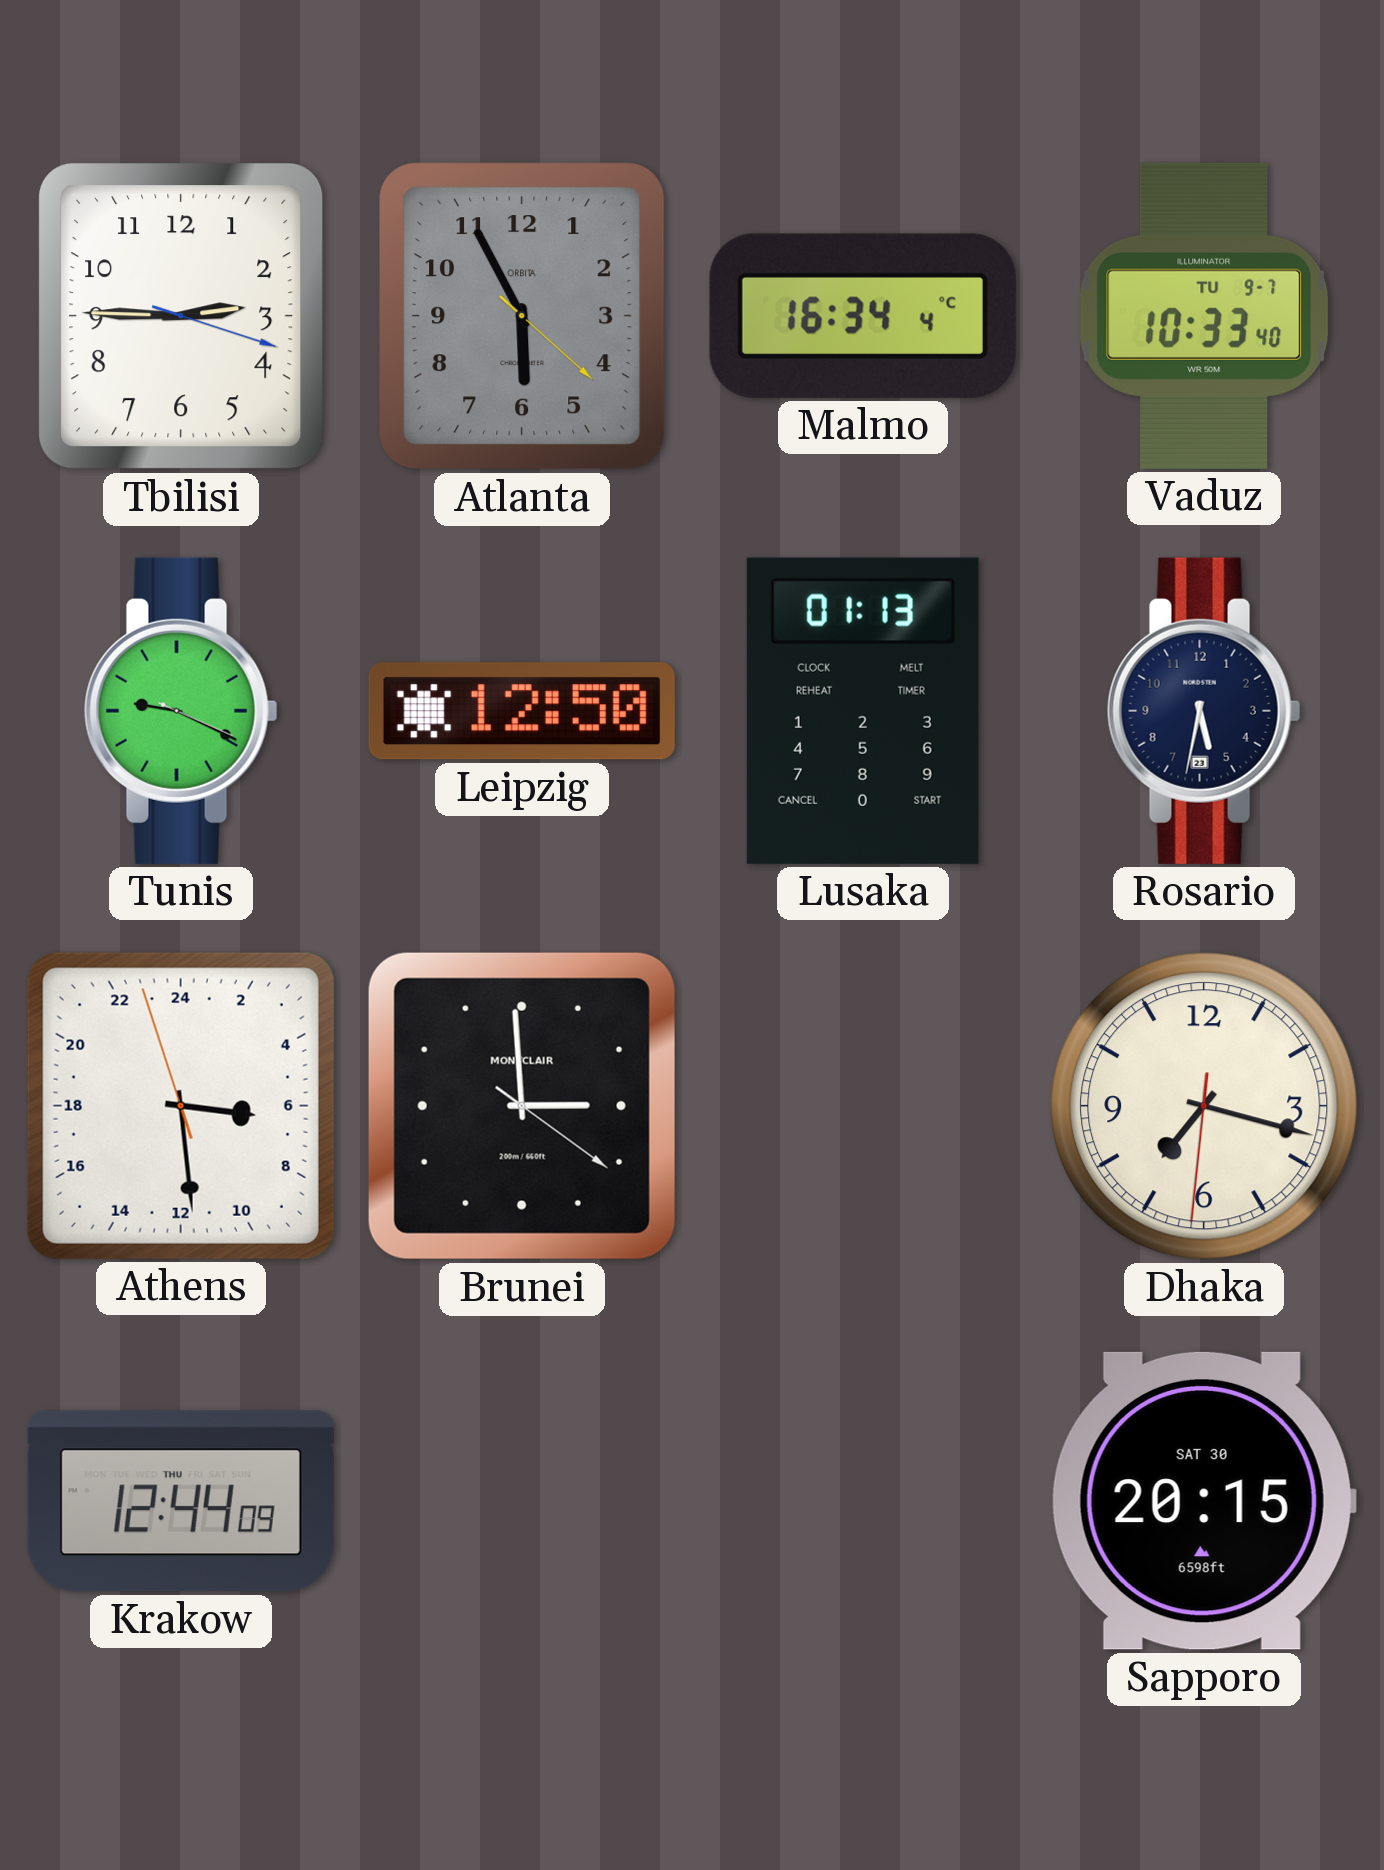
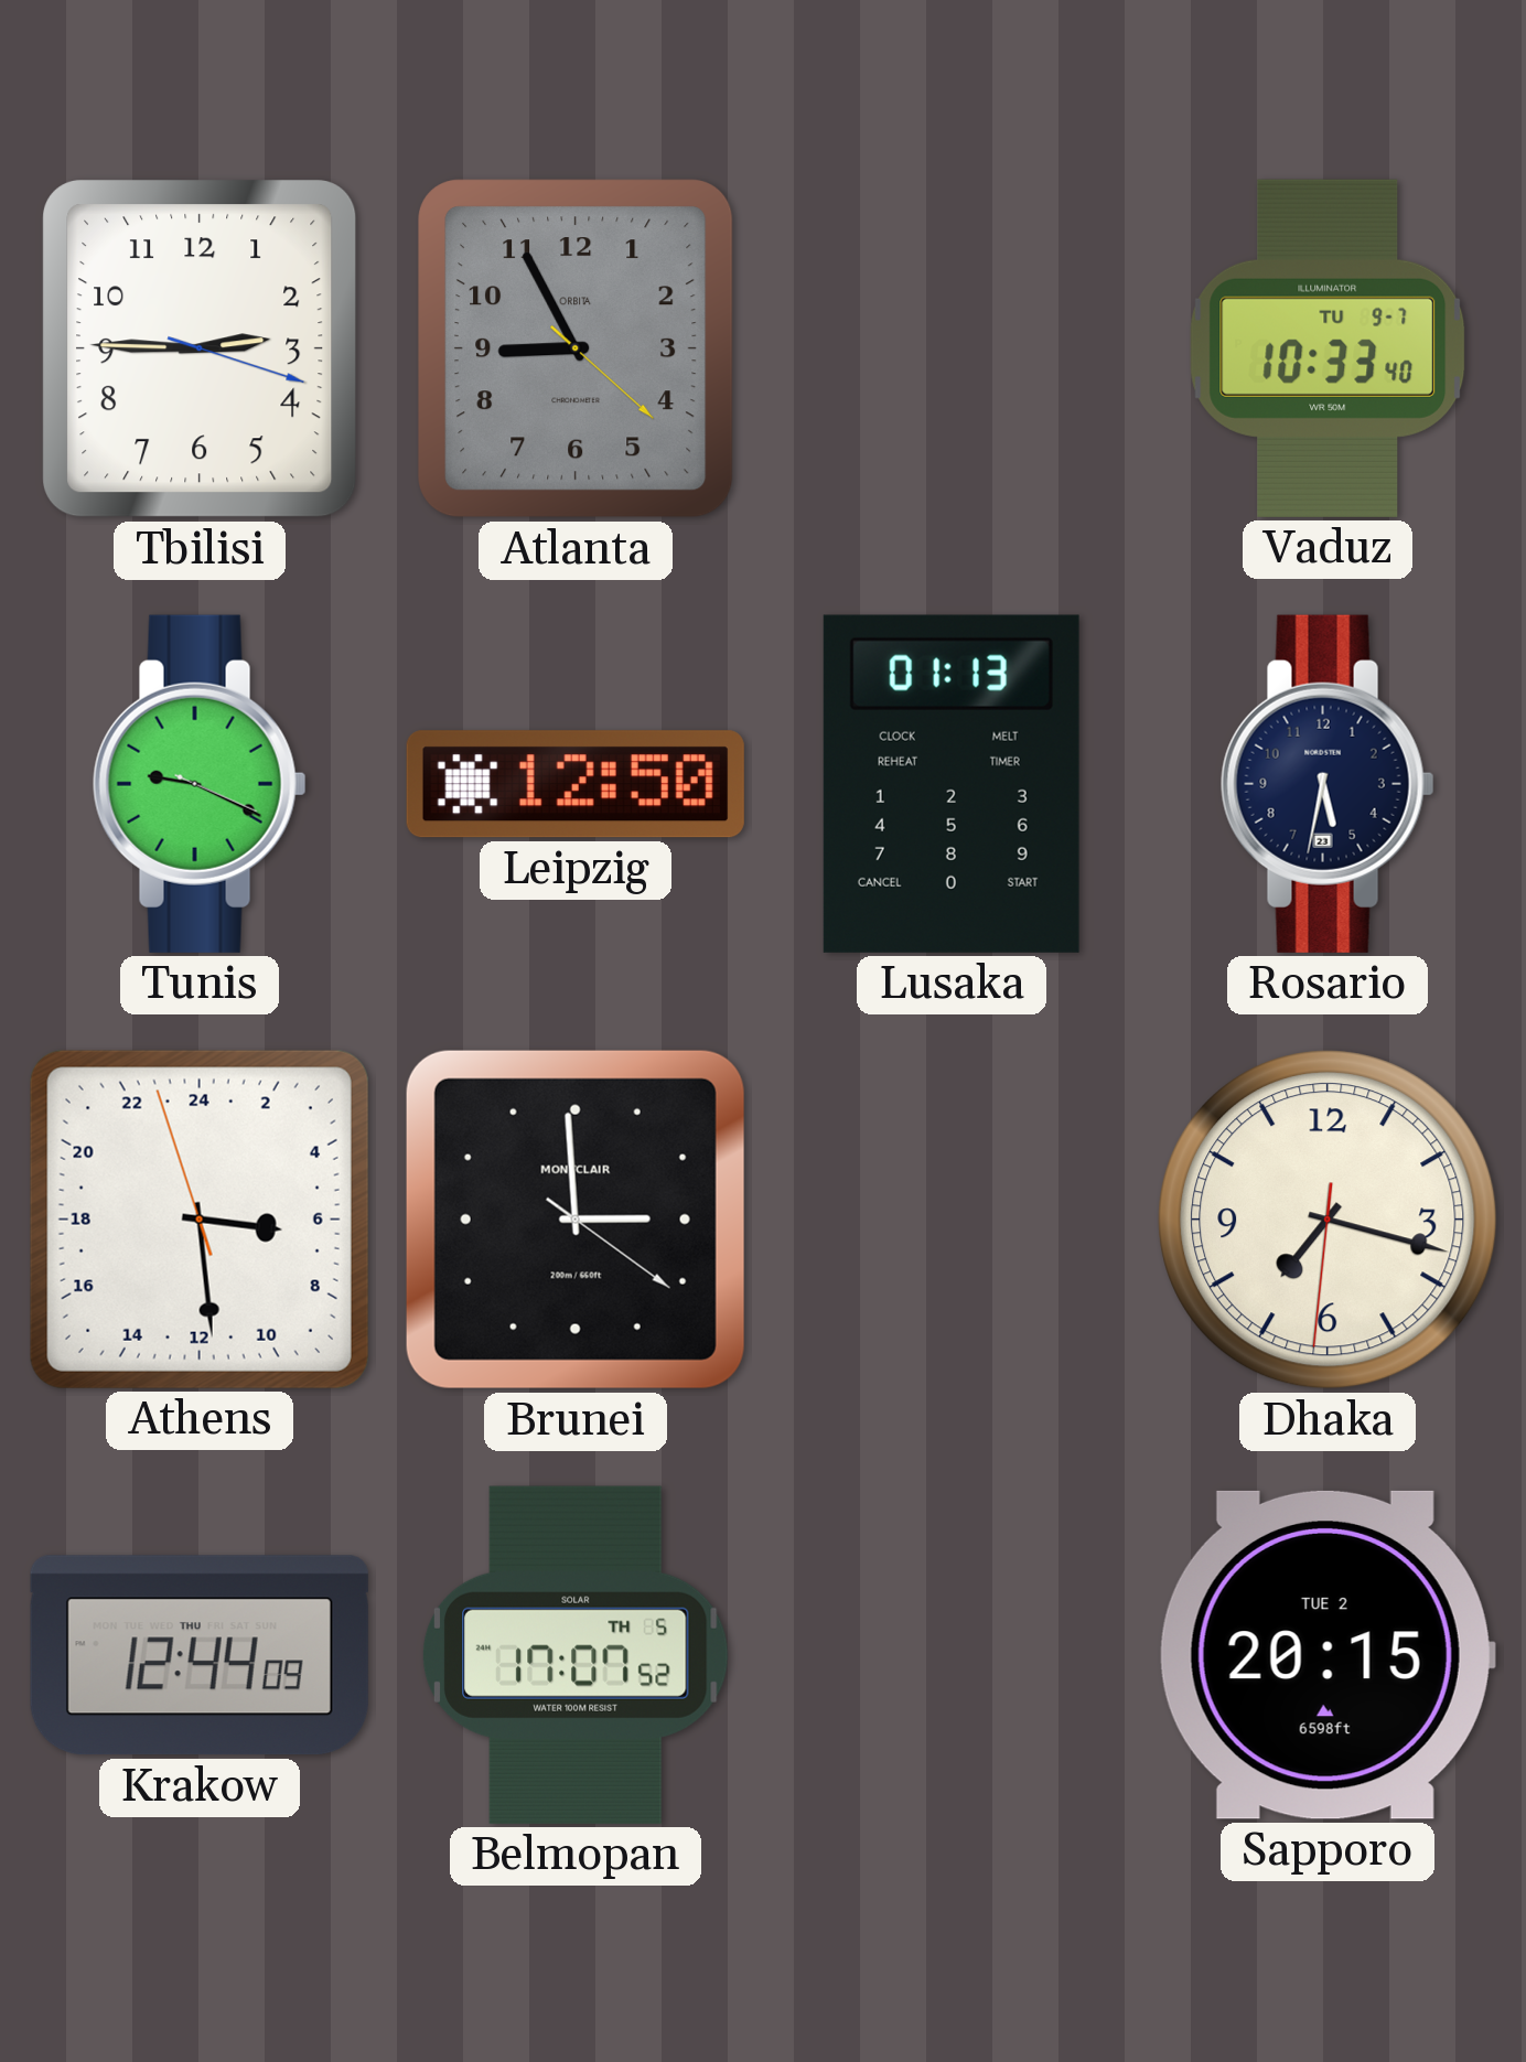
Atlanta: 5:55 -> 8:55
Malmo: 16:34 -> none
Belmopan: none -> 17:07
Sapporo date: SAT 30 -> TUE 2
